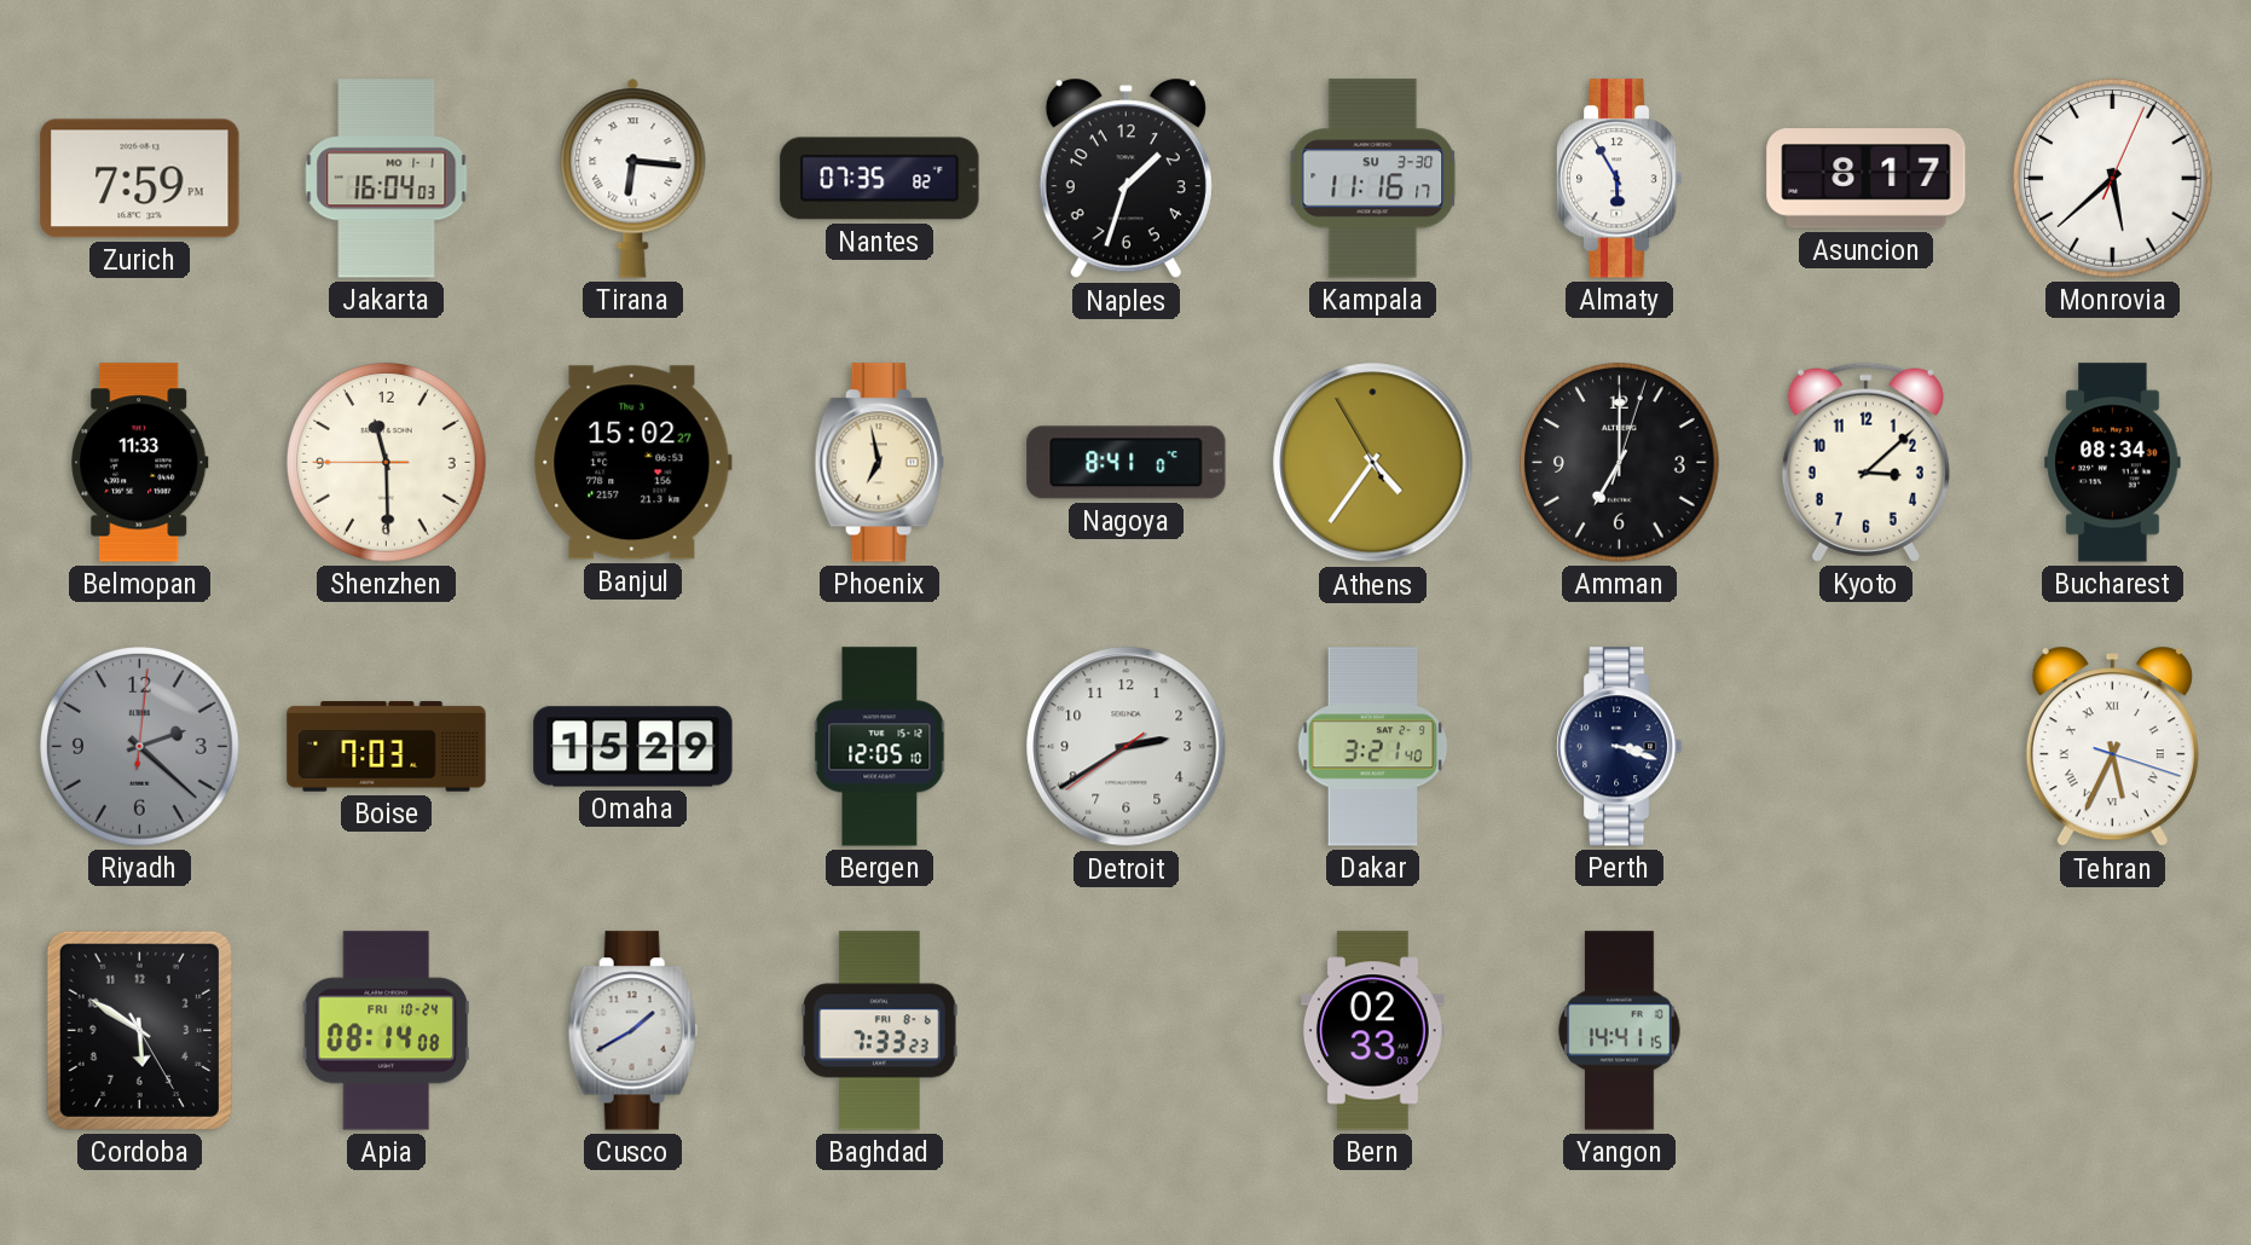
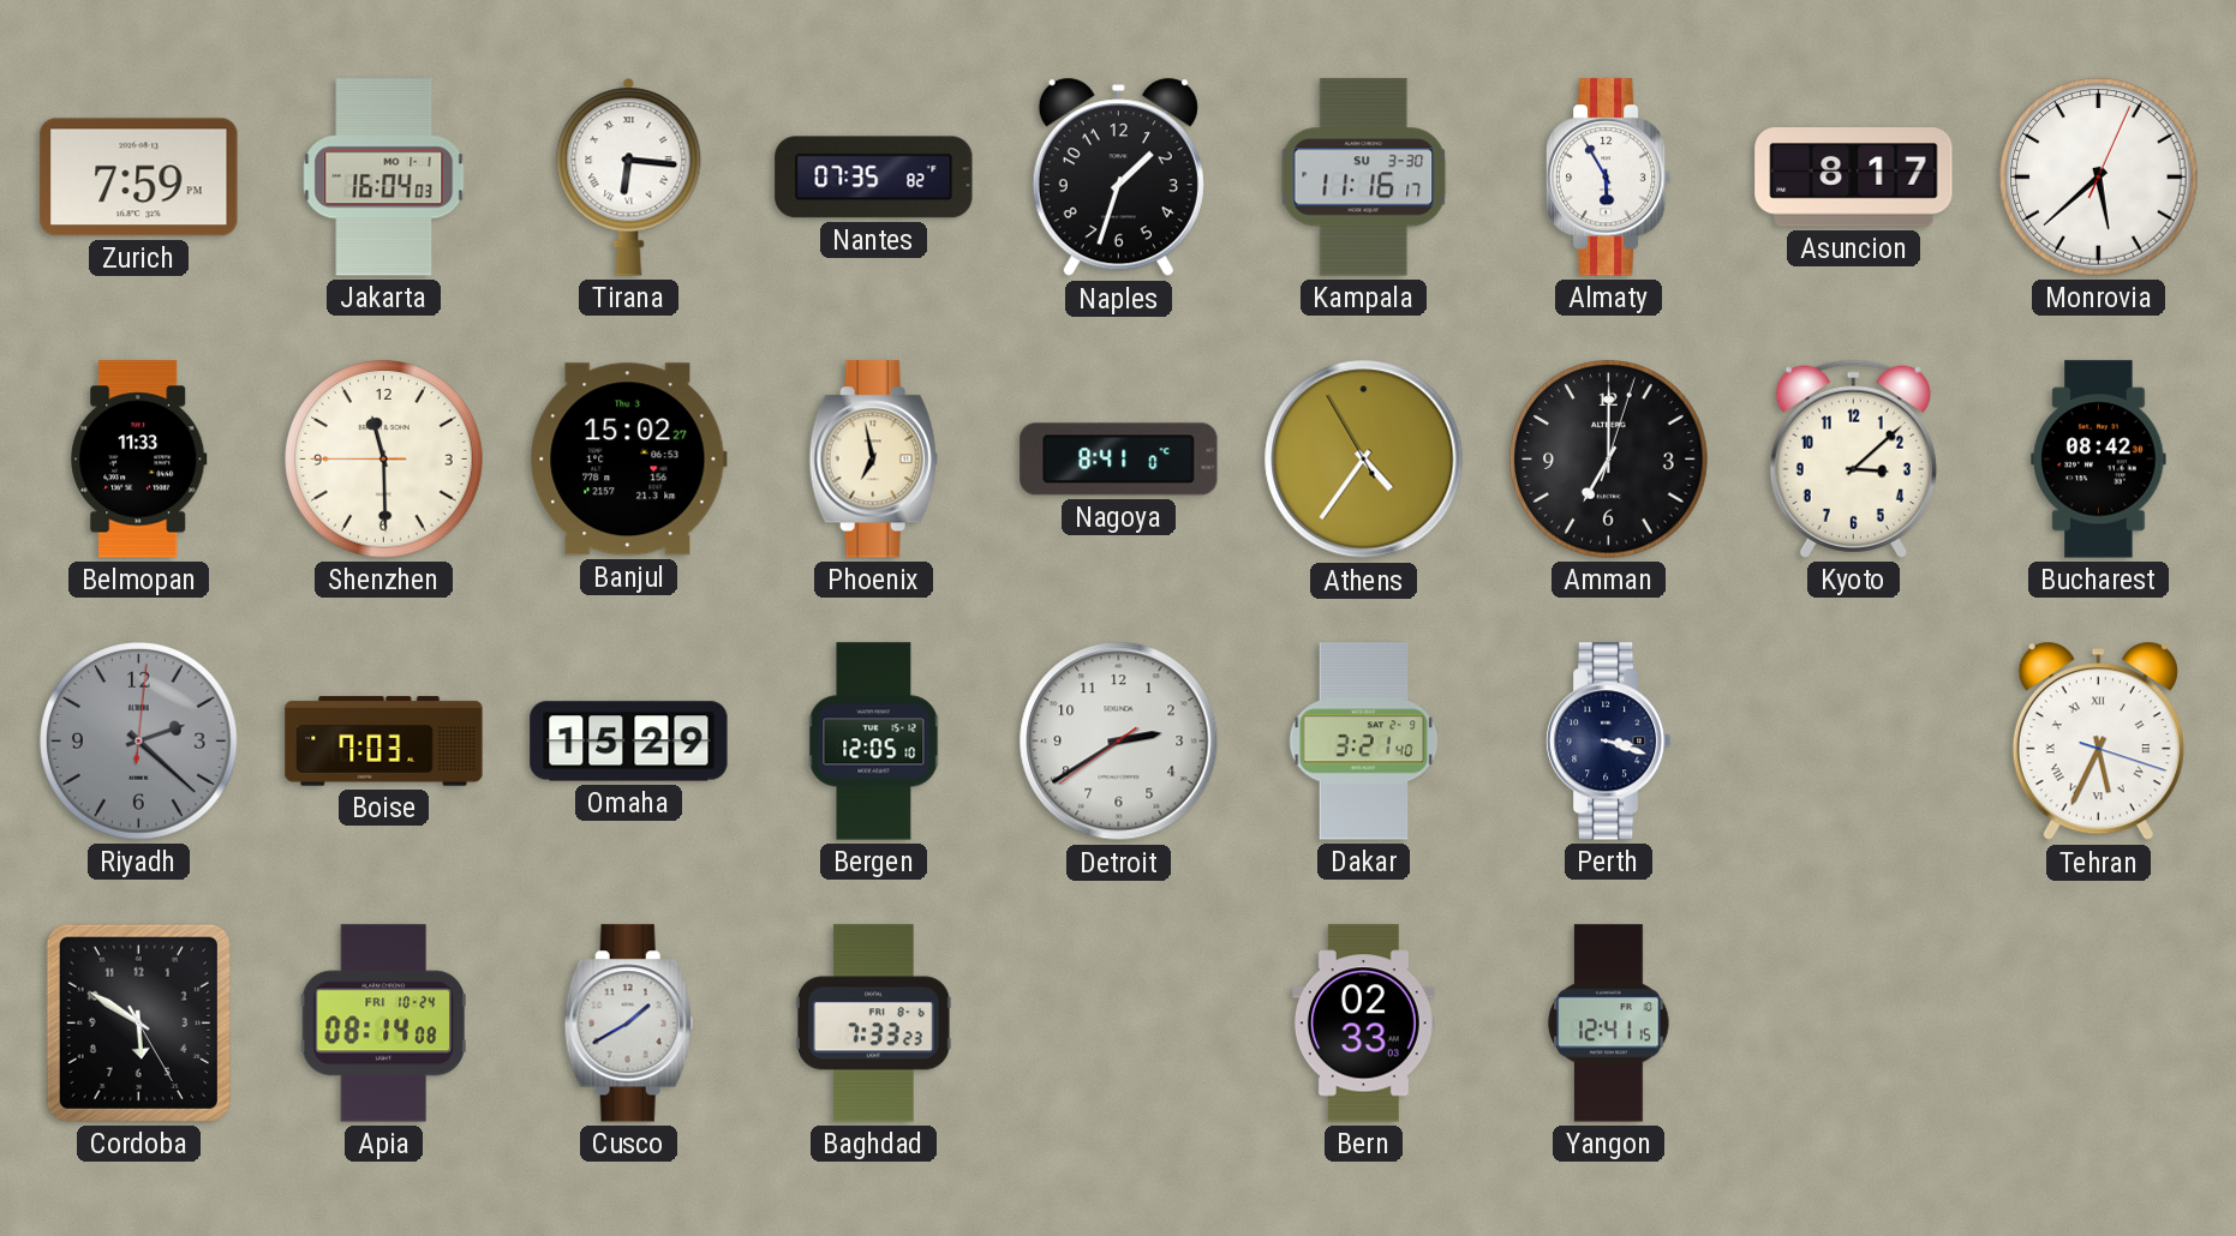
Bucharest: 08:34 -> 08:42
Yangon: 14:41 -> 12:41
